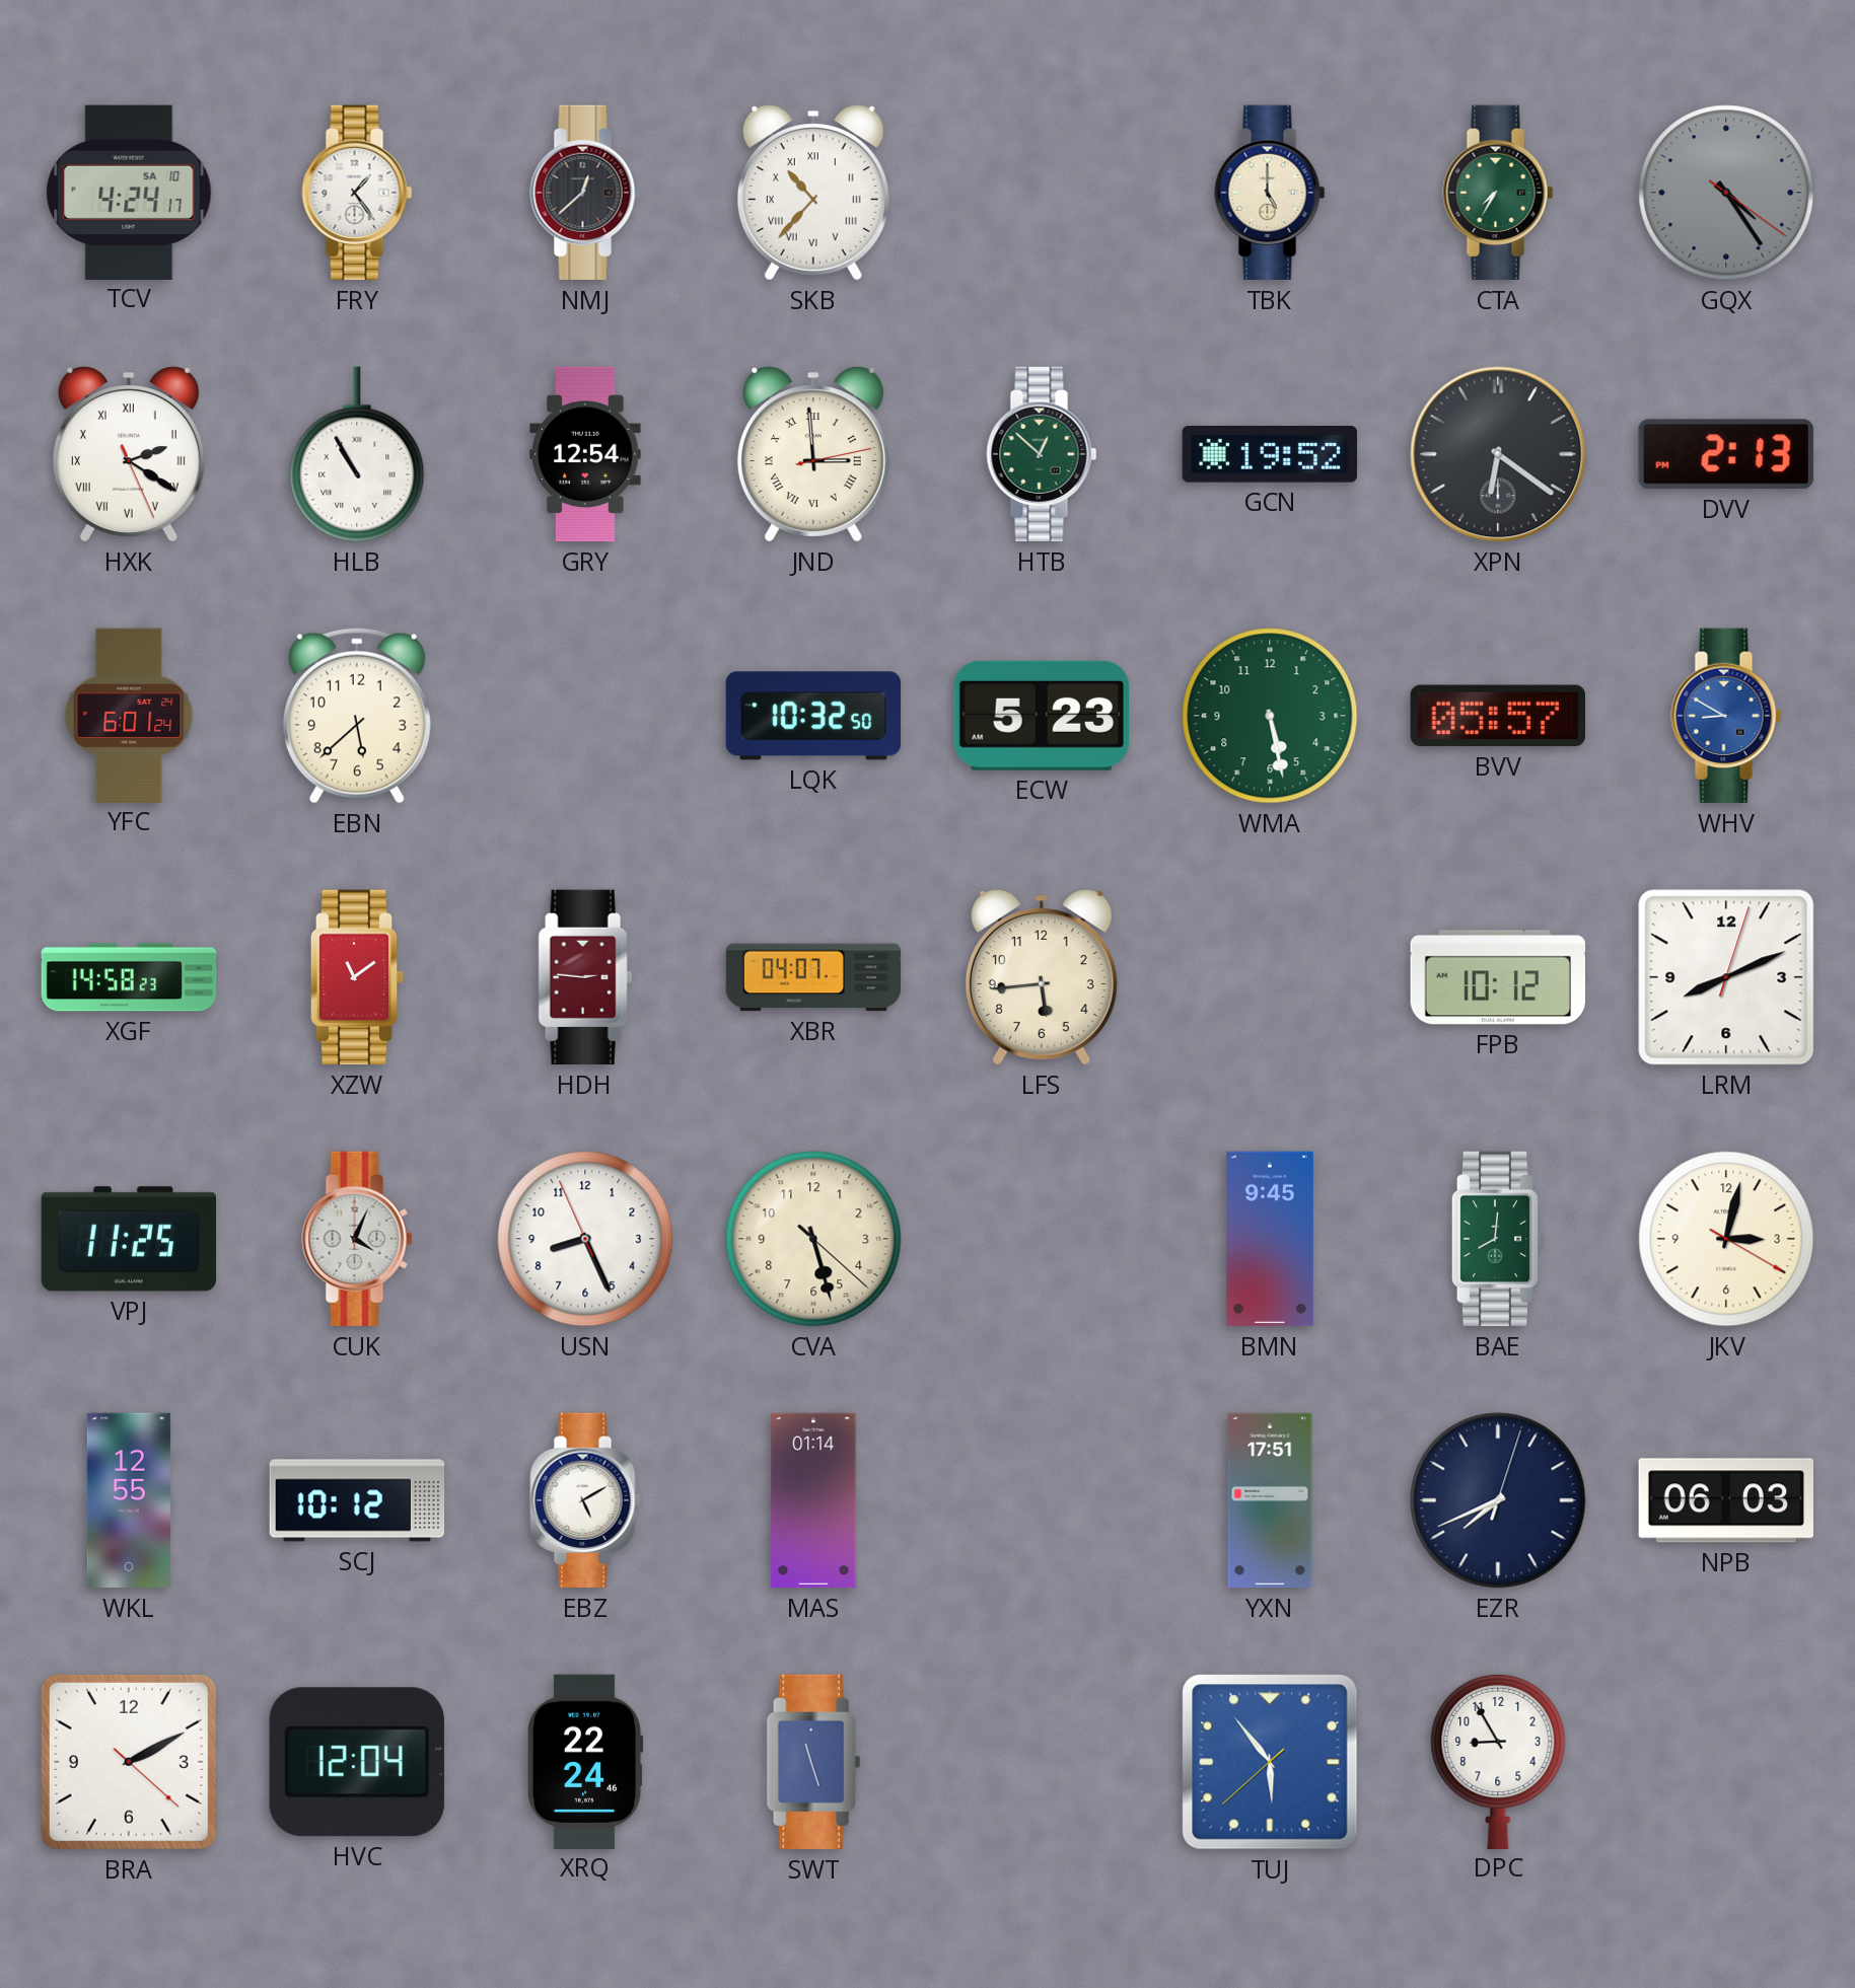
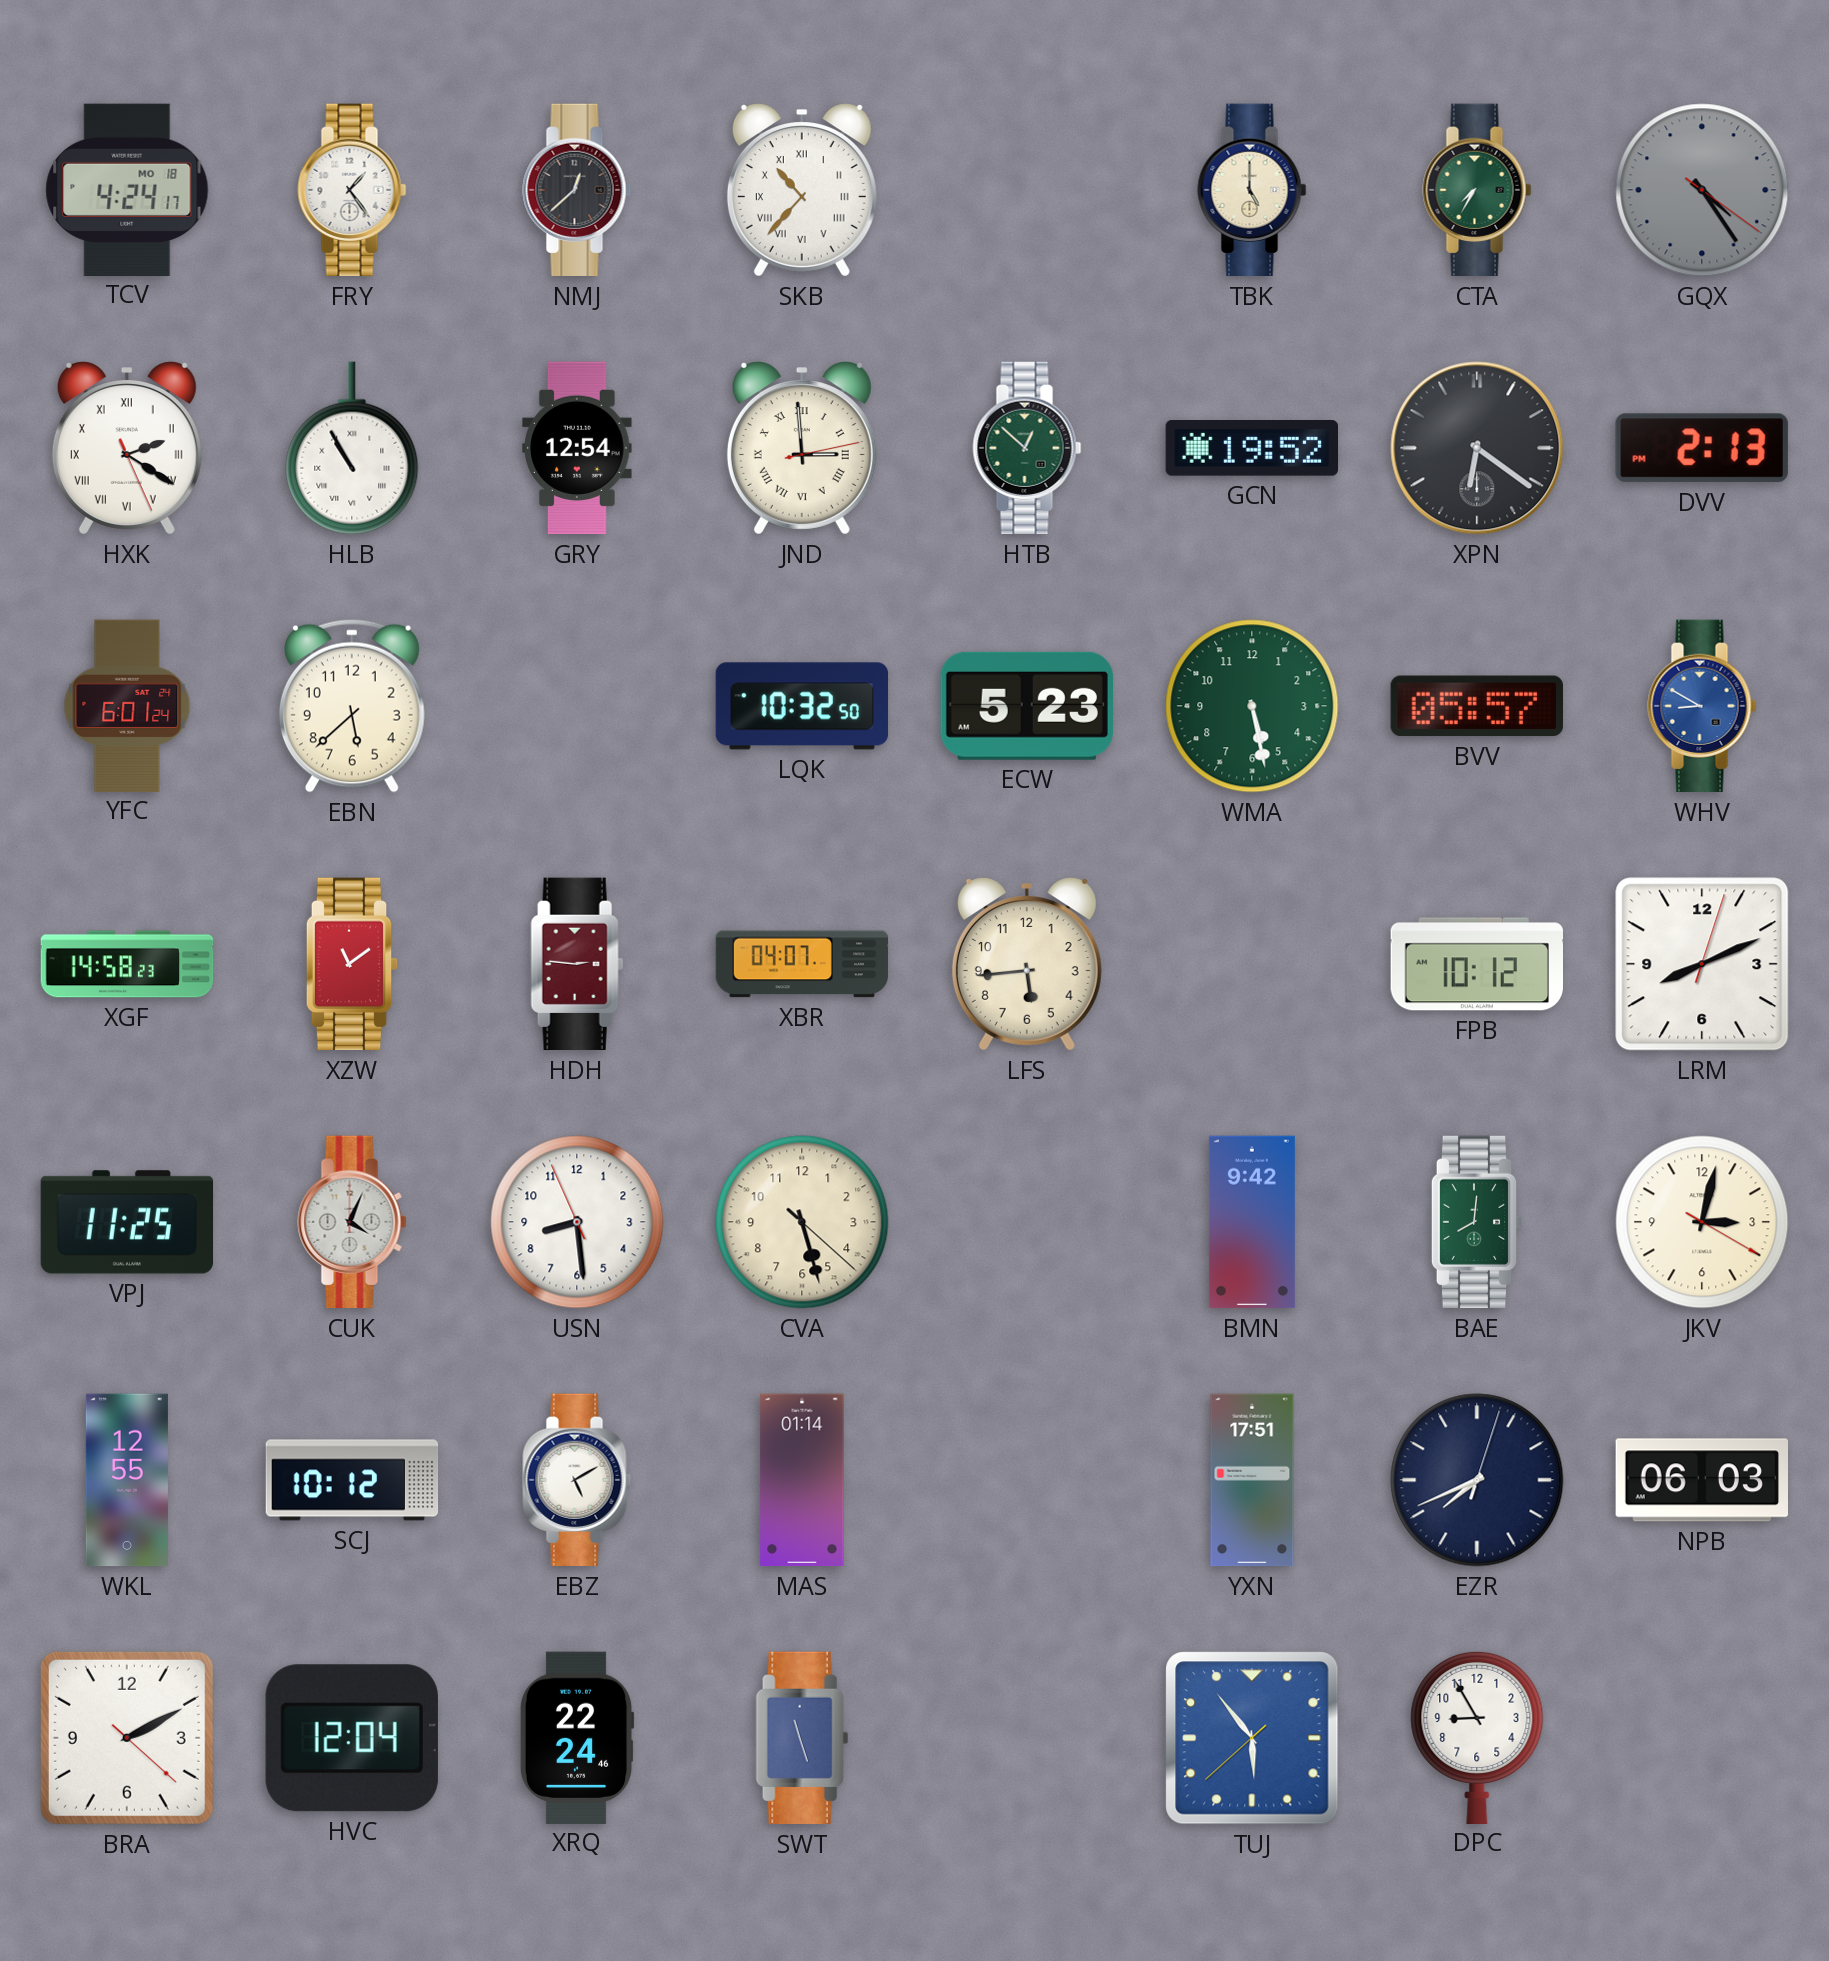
TCV date: SA 10 -> MO 18
USN: 8:25 -> 8:28
BMN: 9:45 -> 9:42
